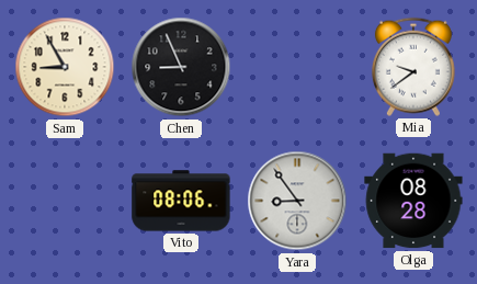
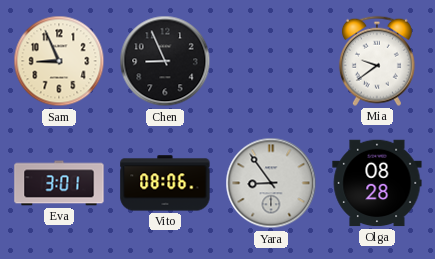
Sam: 8:55 -> 8:56
Eva: none -> 3:01
